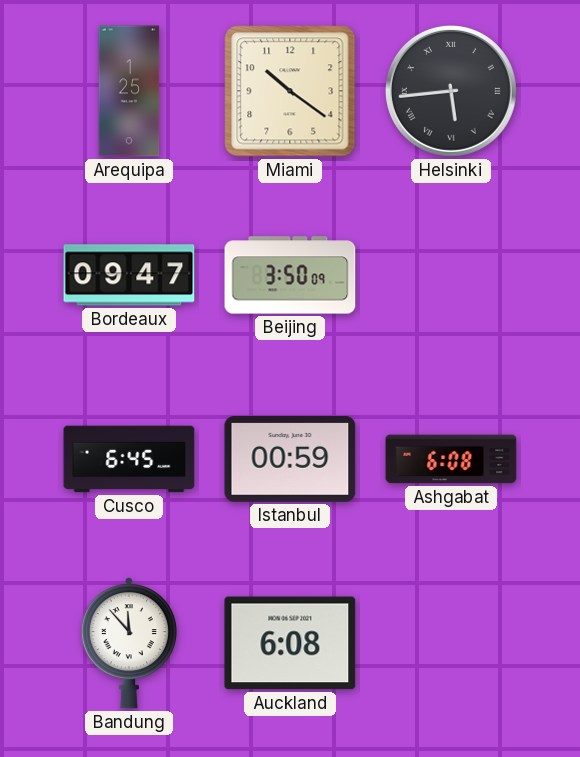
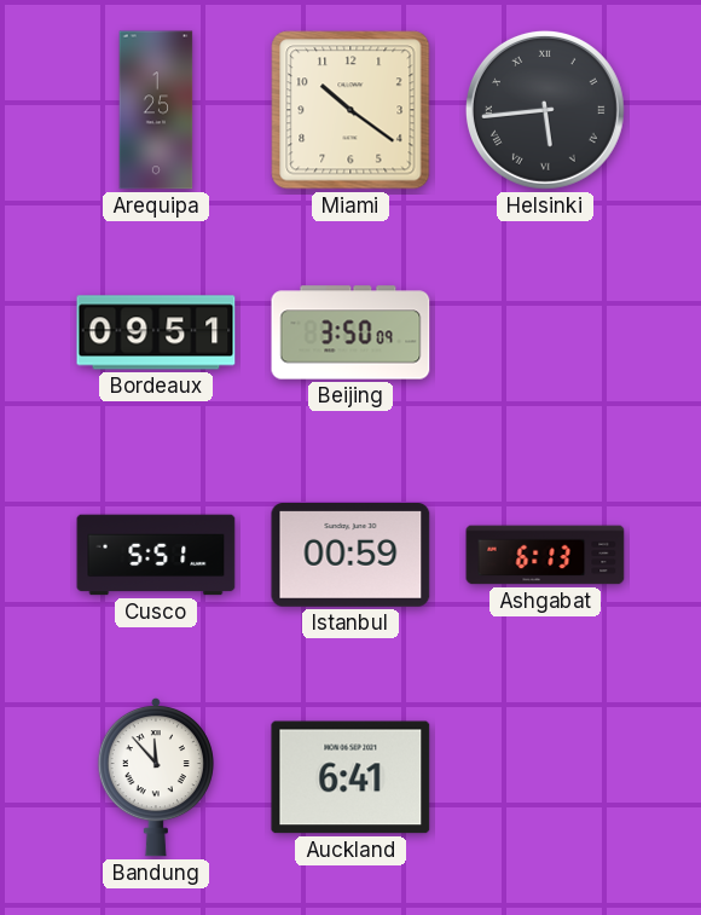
Bordeaux: 09:47 -> 09:51
Cusco: 6:45 -> 5:51
Ashgabat: 6:08 -> 6:13
Auckland: 6:08 -> 6:41
